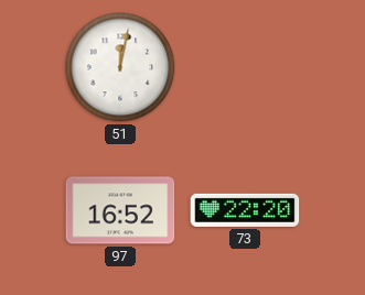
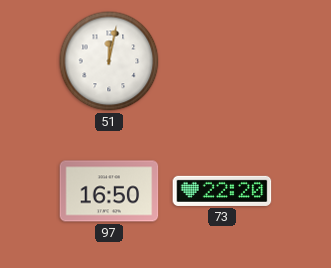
97: 16:52 -> 16:50
